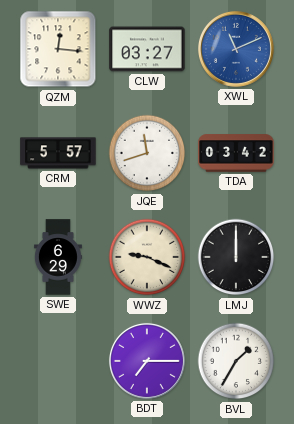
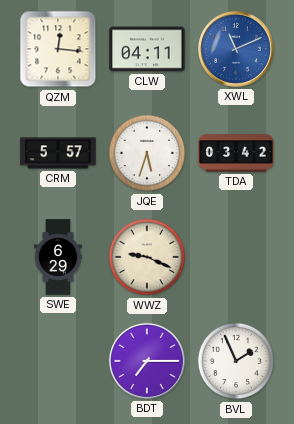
CLW: 03:27 -> 04:11
JQE: 11:42 -> 5:33
LMJ: 12:00 -> none
BVL: 1:35 -> 1:56
